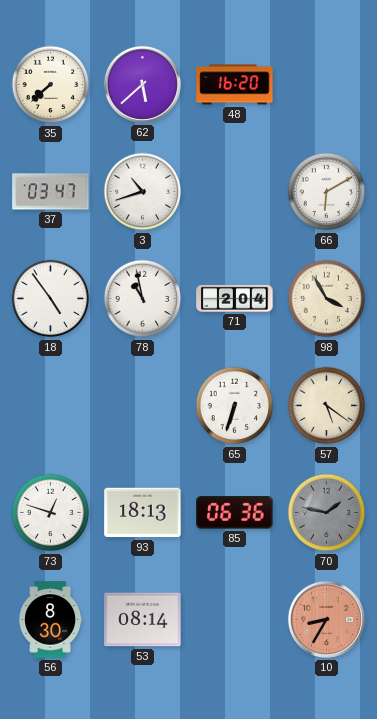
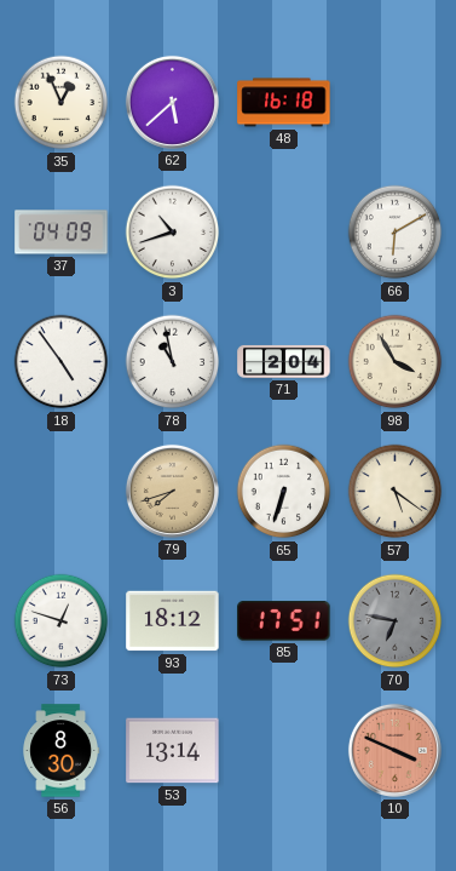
35: 7:38 -> 12:56
48: 16:20 -> 16:18
37: 03:47 -> 04:09
79: none -> 7:42
93: 18:13 -> 18:12
85: 06:36 -> 17:51
70: 1:47 -> 6:47
53: 08:14 -> 13:14
10: 8:35 -> 3:49
